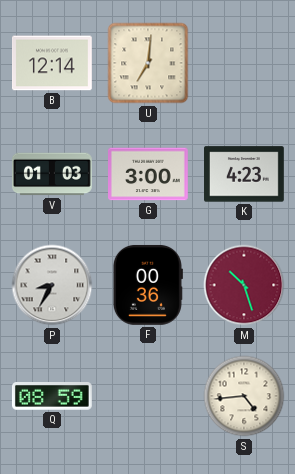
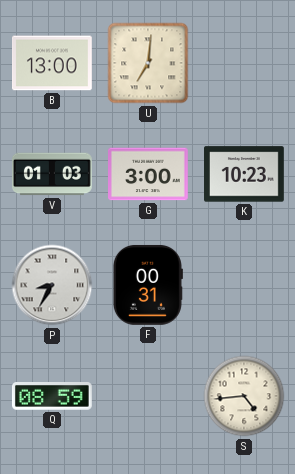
B: 12:14 -> 13:00
K: 4:23 -> 10:23
F: 00:36 -> 00:31
M: 10:27 -> none
